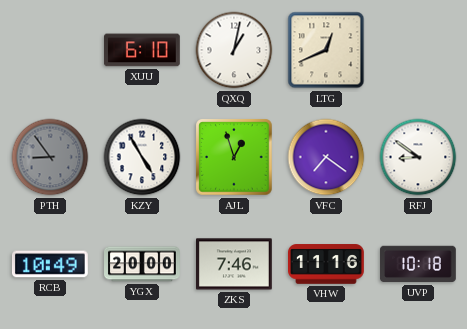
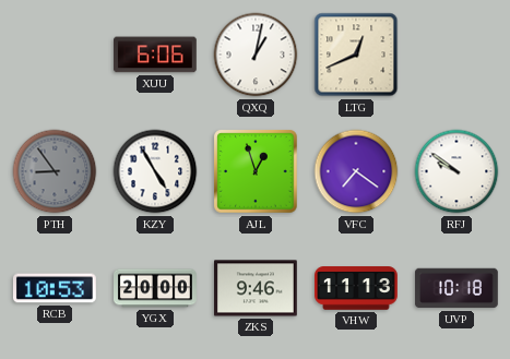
XUU: 6:10 -> 6:06
RFJ: 8:51 -> 9:51
RCB: 10:49 -> 10:53
ZKS: 7:46 -> 9:46
VHW: 11:16 -> 11:13
